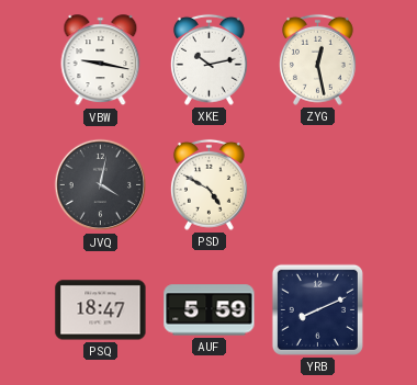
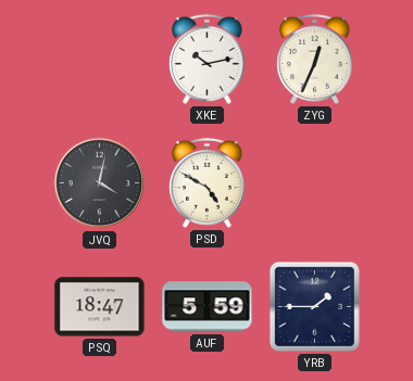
VBW: 9:17 -> none
ZYG: 12:28 -> 12:34
YRB: 8:11 -> 1:45
